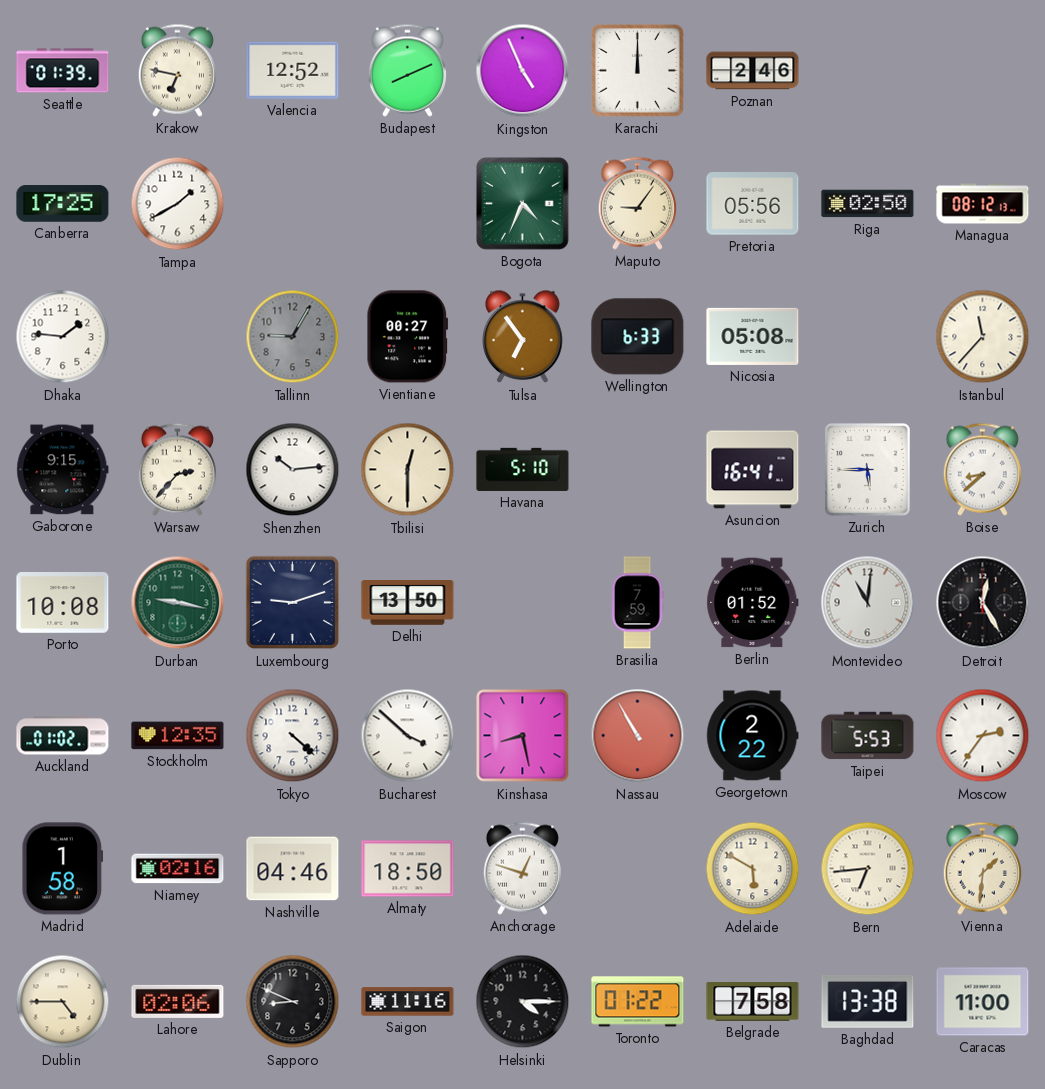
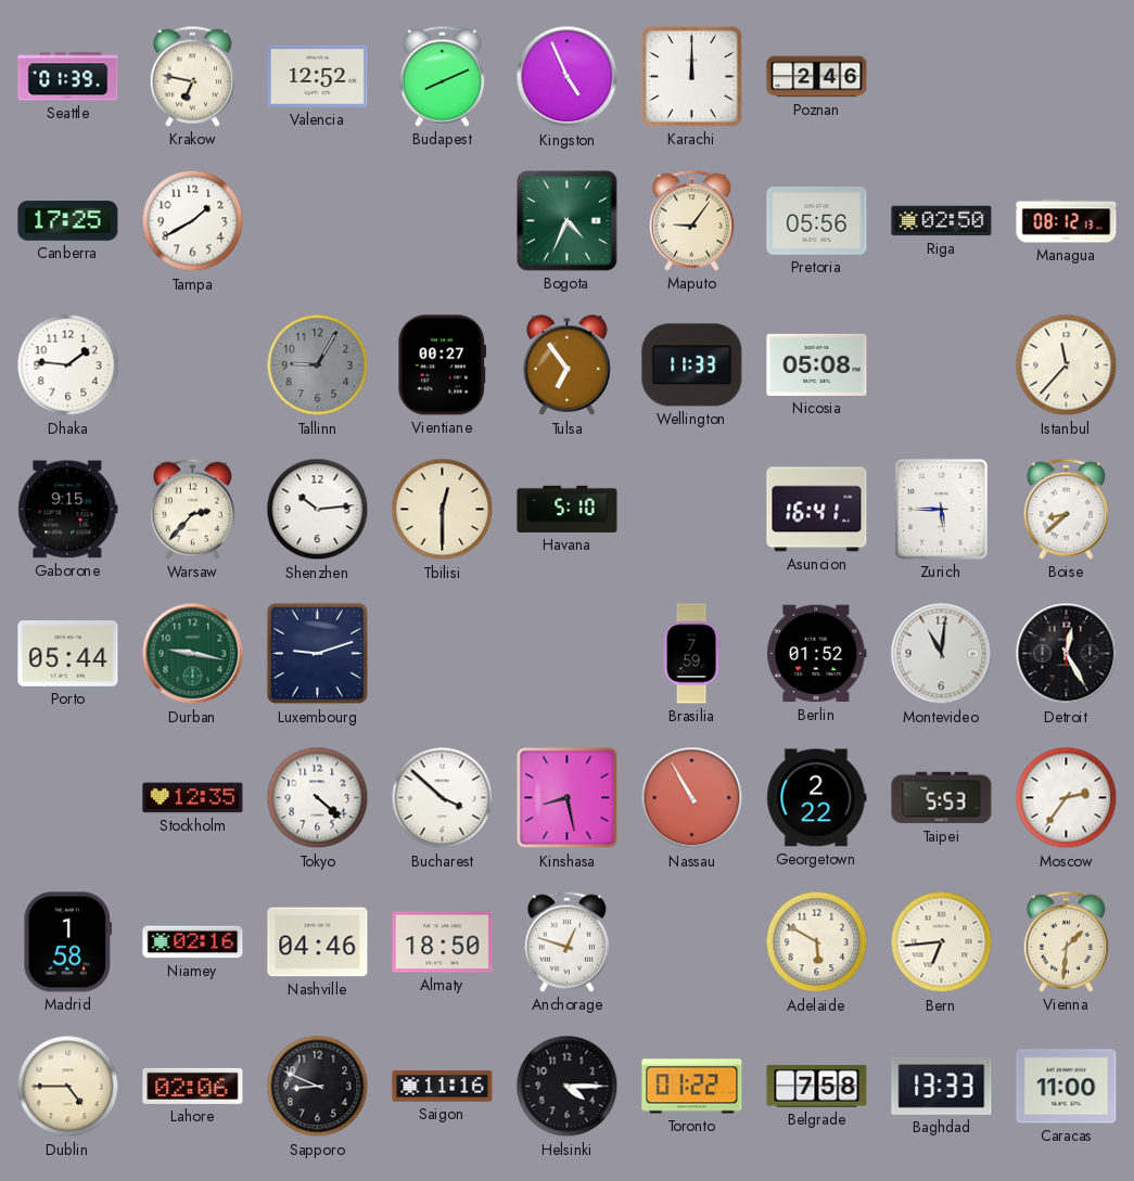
Wellington: 6:33 -> 11:33
Porto: 10:08 -> 05:44
Delhi: 13:50 -> none
Auckland: 01:02 -> none
Baghdad: 13:38 -> 13:33
